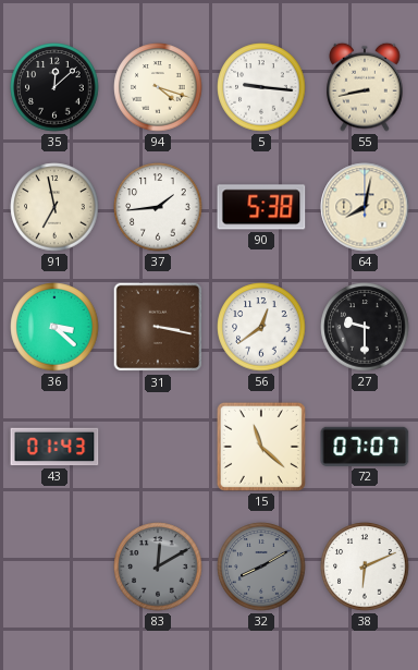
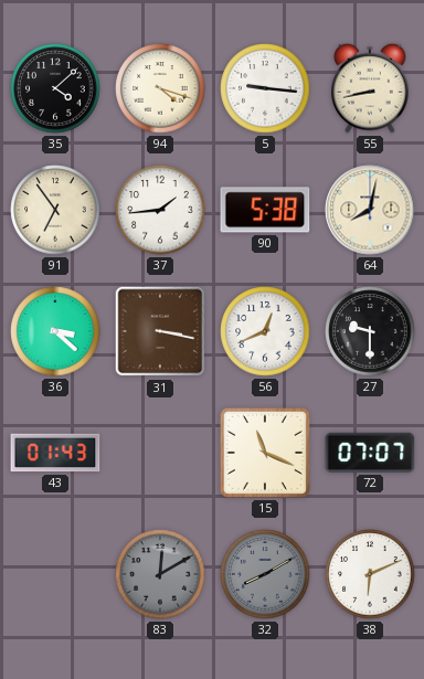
35: 12:08 -> 4:08
91: 6:58 -> 6:54
56: 12:39 -> 12:41
15: 11:22 -> 11:19
